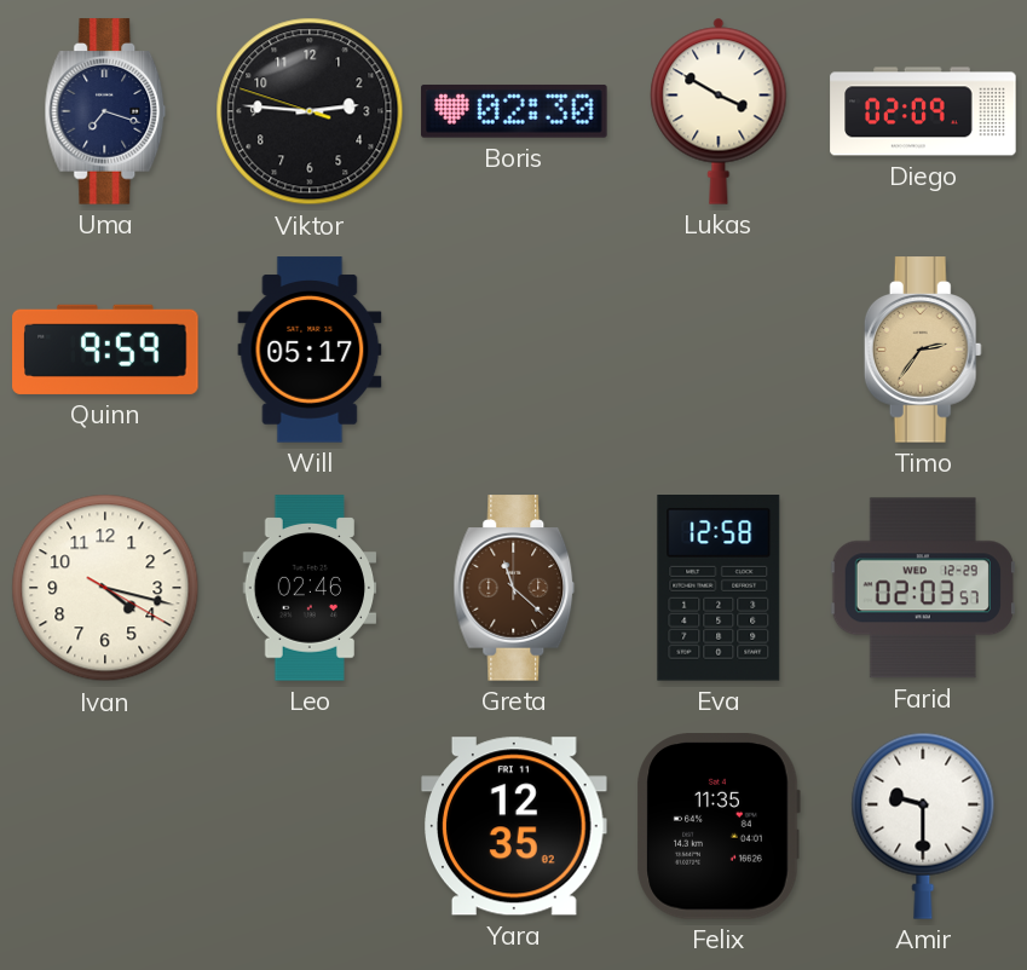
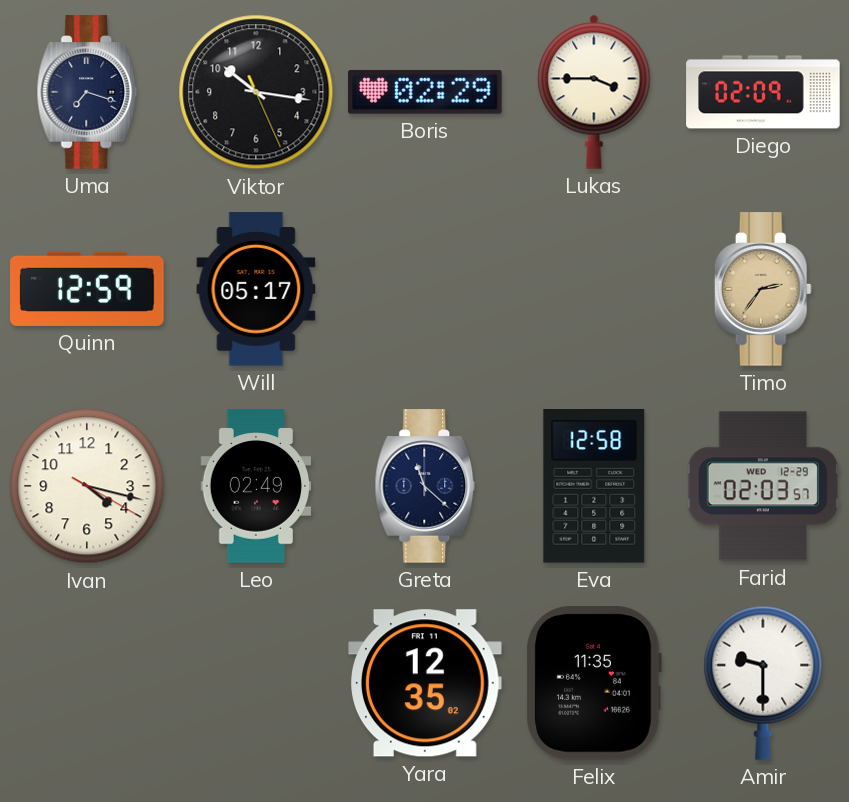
Viktor: 2:45 -> 10:16
Boris: 02:30 -> 02:29
Lukas: 3:50 -> 3:45
Quinn: 9:59 -> 12:59
Leo: 02:46 -> 02:49
Greta dial: brown -> navy
